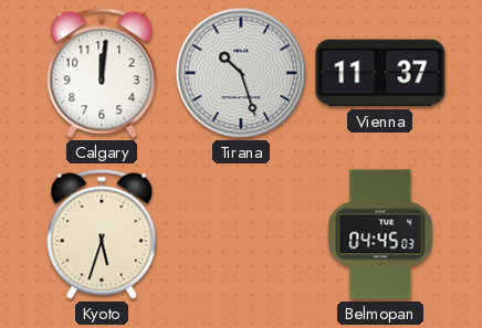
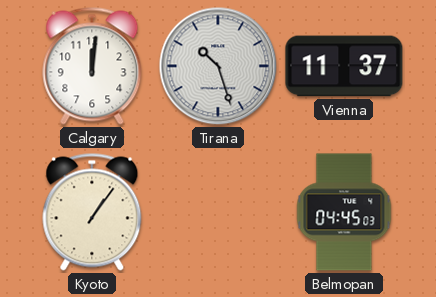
Kyoto: 5:33 -> 1:06
